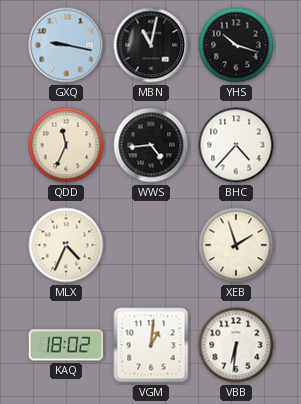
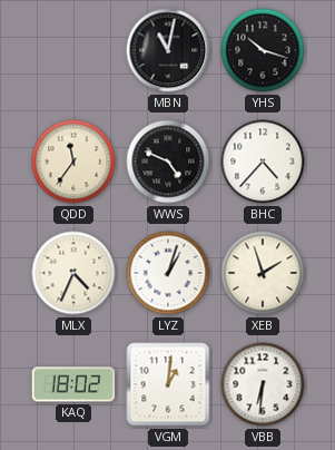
GXQ: 9:17 -> none
QDD: 11:34 -> 11:36
WWS: 4:44 -> 4:49
LYZ: none -> 1:03
